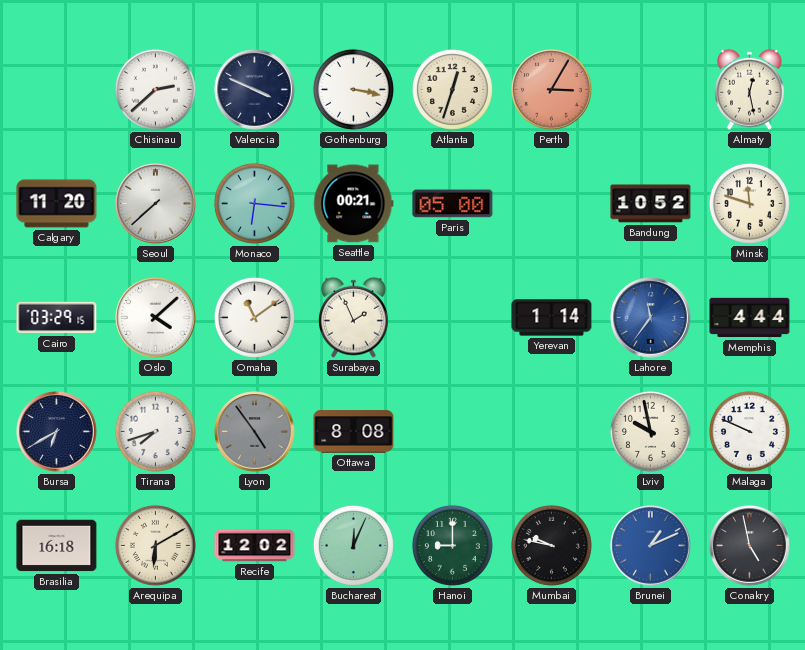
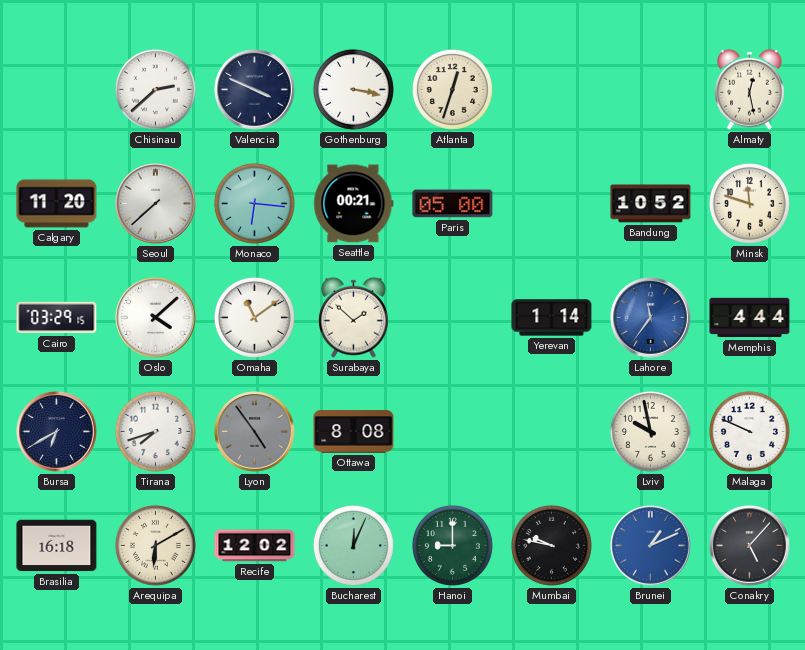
Perth: 3:05 -> none
Surabaya: 1:56 -> 1:52
Conakry: 4:58 -> 5:07
